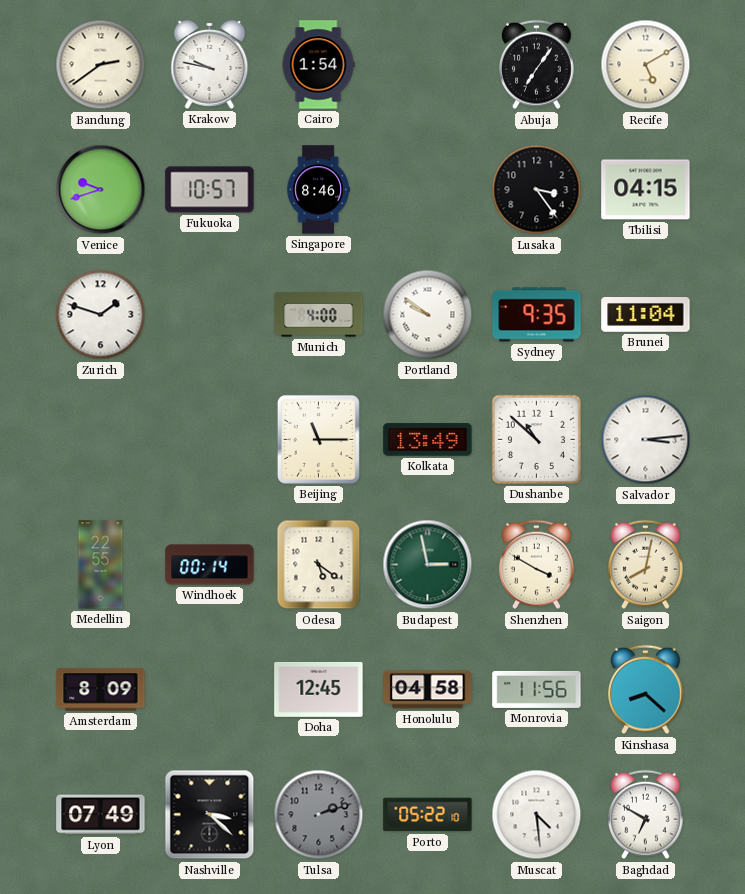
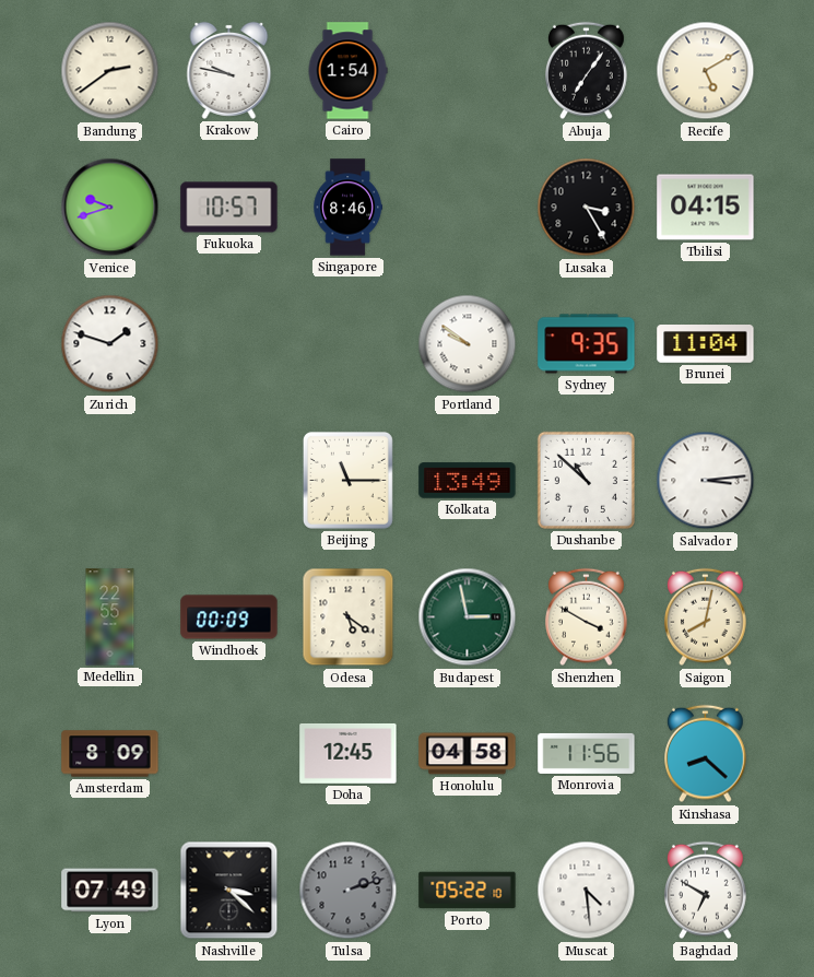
Lusaka: 3:24 -> 3:25
Munich: 4:00 -> none
Windhoek: 00:14 -> 00:09
